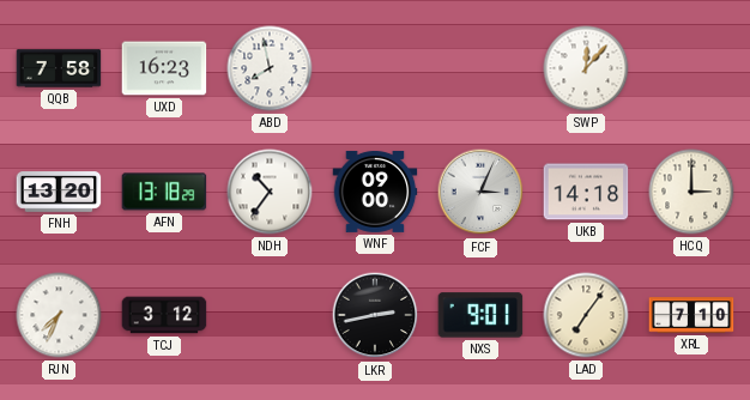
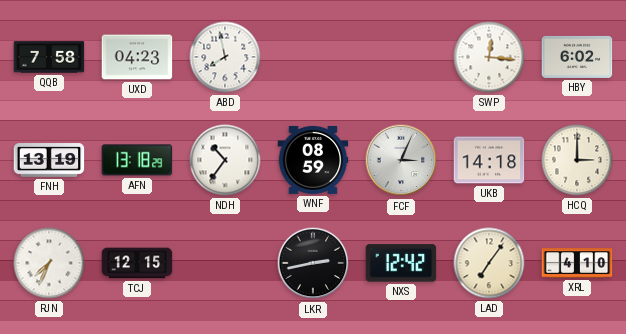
UXD: 16:23 -> 04:23
SWP: 12:07 -> 12:16
HBY: none -> 6:02
FNH: 13:20 -> 13:19
WNF: 09:00 -> 08:59
TCJ: 3:12 -> 12:15
NXS: 9:01 -> 12:42
XRL: 7:10 -> 4:10
